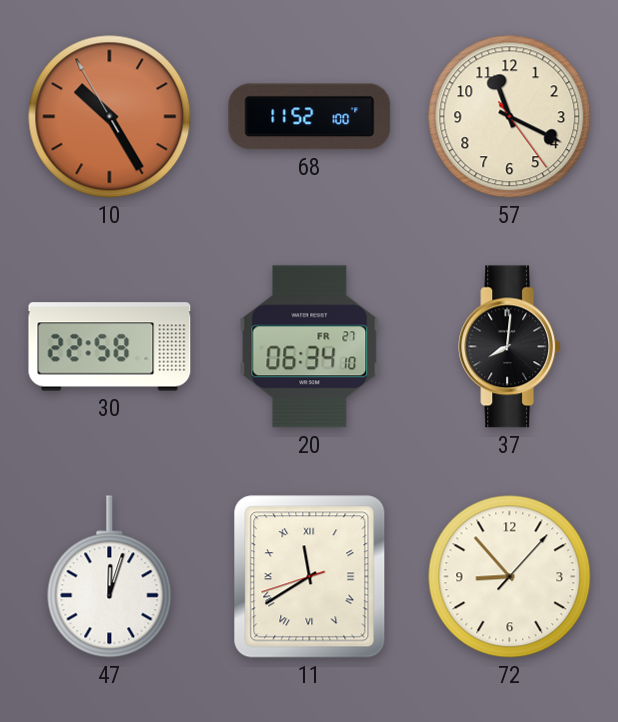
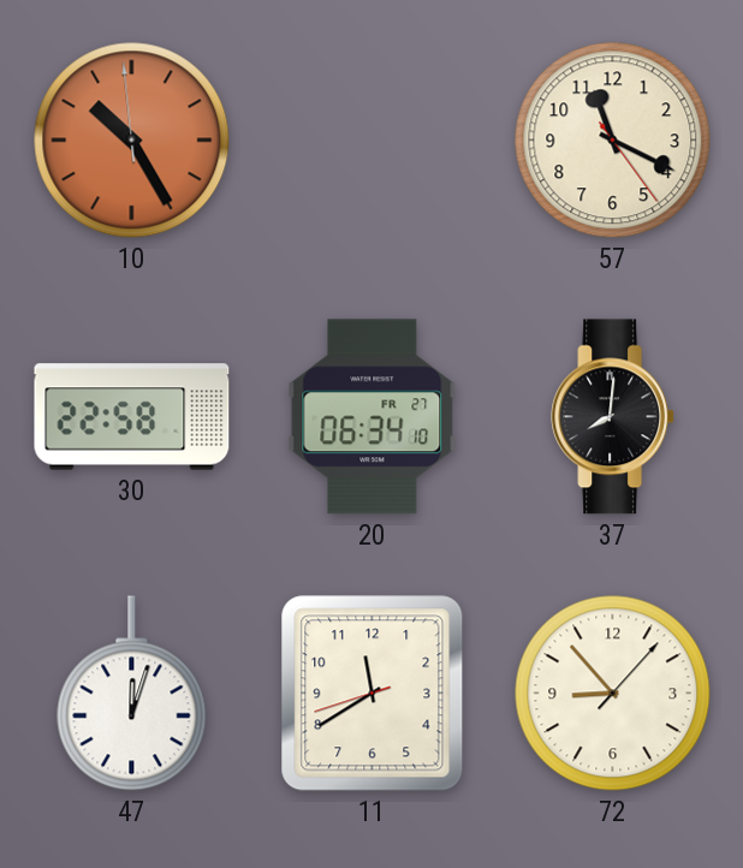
10: 10:24:55 -> 10:24:59
68: 11:52 -> none
11 numerals: Roman -> Arabic
